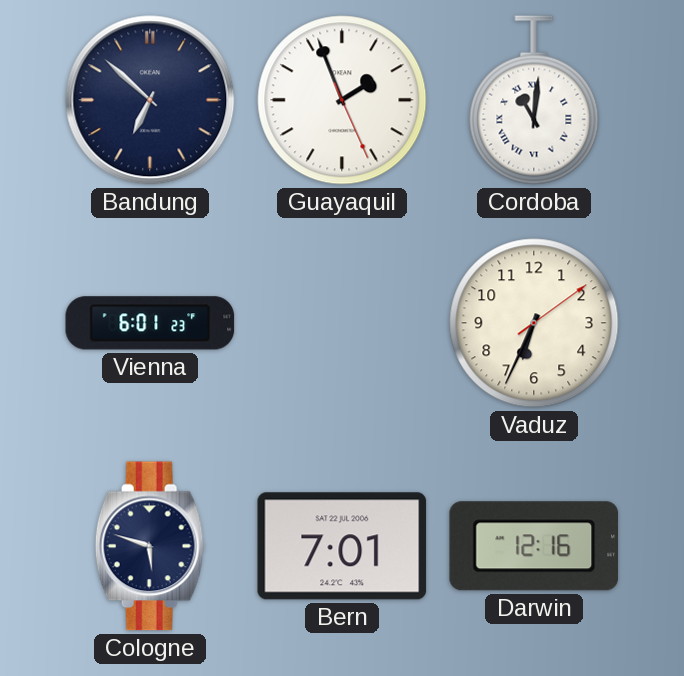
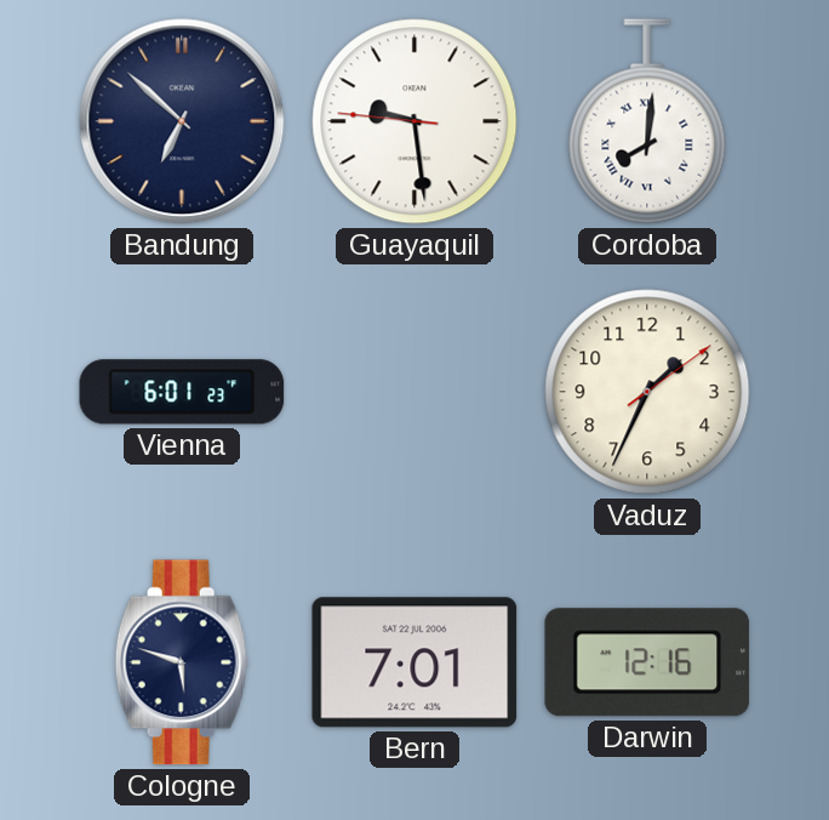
Guayaquil: 1:56 -> 9:28
Cordoba: 11:01 -> 8:01
Vaduz: 6:34 -> 1:34
